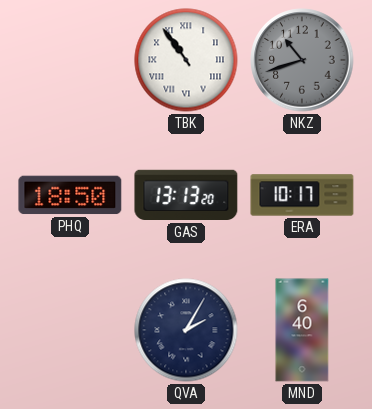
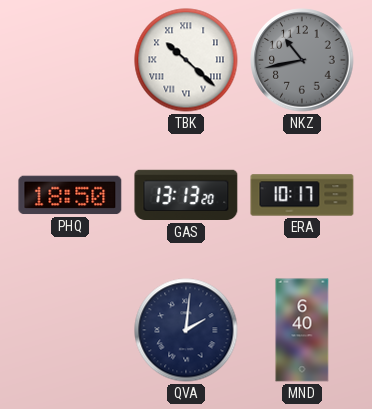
TBK: 10:54 -> 10:22
NKZ: 10:42 -> 10:43
QVA: 2:05 -> 2:01
